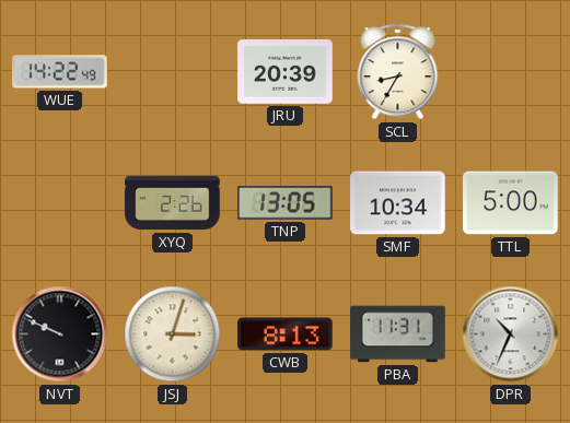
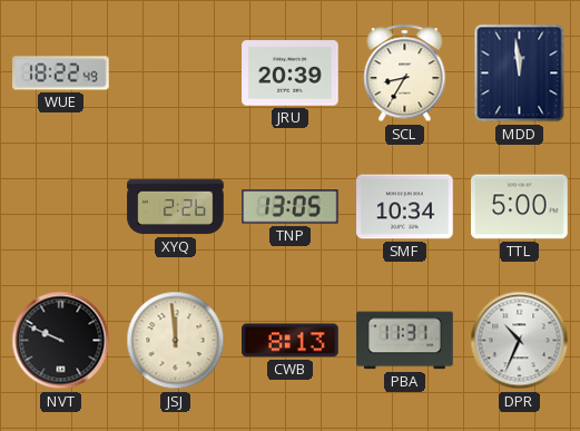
WUE: 14:22 -> 18:22
MDD: none -> 11:59
JSJ: 3:03 -> 11:59
